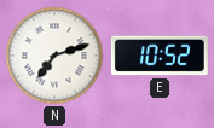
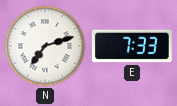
E: 10:52 -> 7:33
